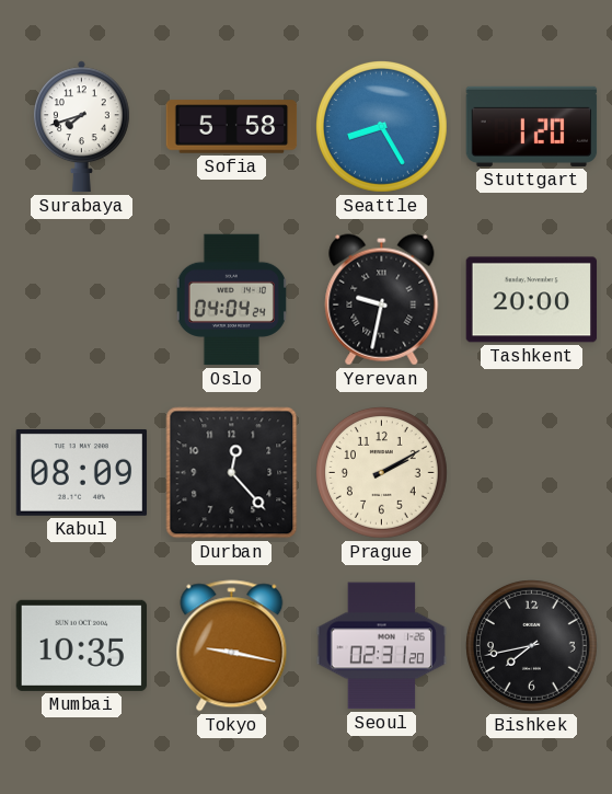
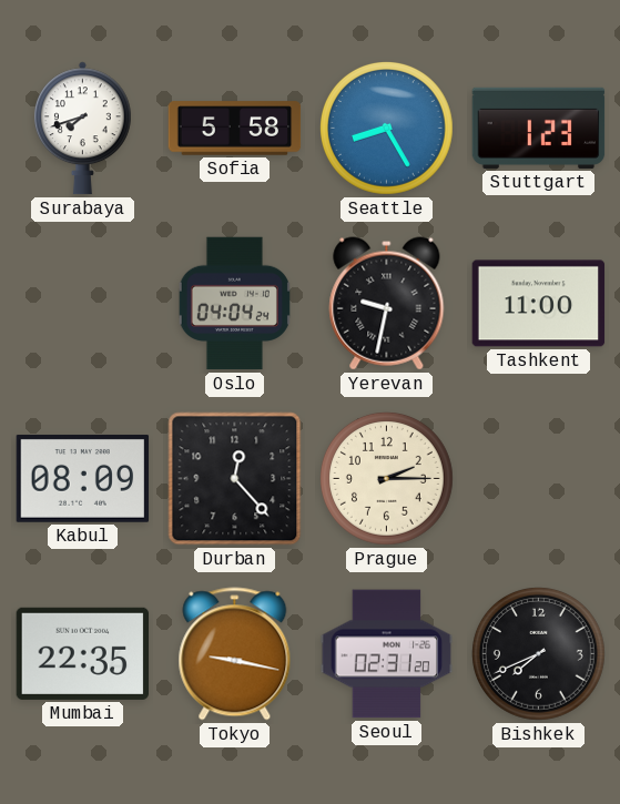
Stuttgart: 1:20 -> 1:23
Tashkent: 20:00 -> 11:00
Prague: 2:10 -> 2:15
Mumbai: 10:35 -> 22:35
Bishkek: 7:43 -> 7:41
